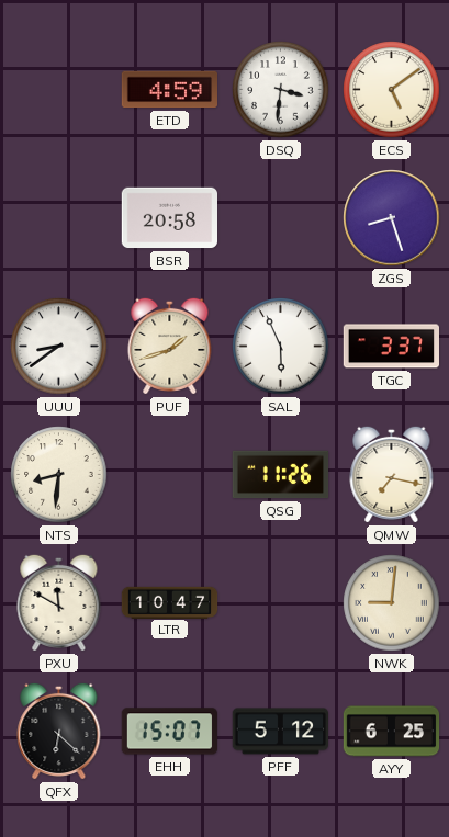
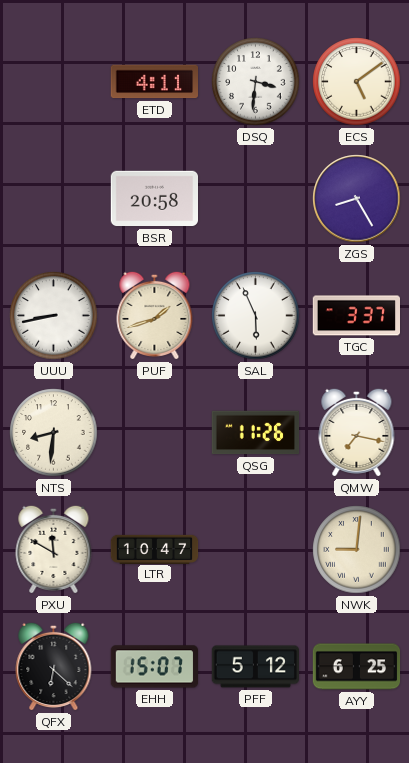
ETD: 4:59 -> 4:11
ZGS: 8:27 -> 8:25
UUU: 8:39 -> 8:43
